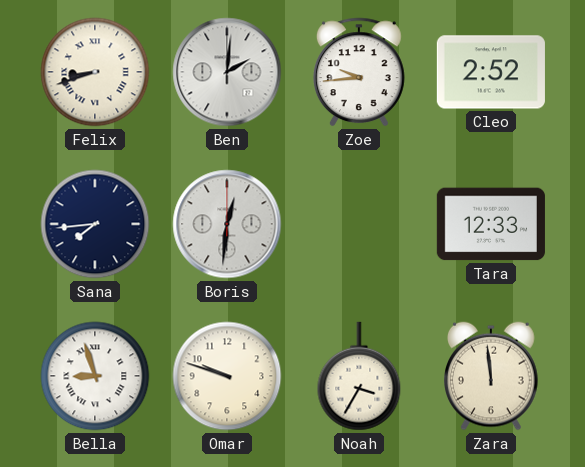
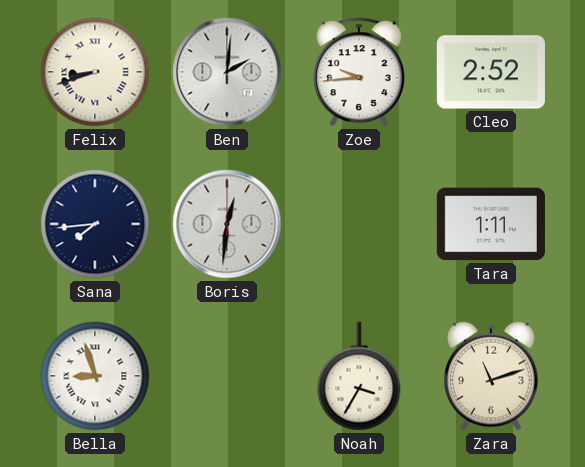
Tara: 12:33 -> 1:11
Omar: 9:48 -> none
Zara: 11:59 -> 11:12
